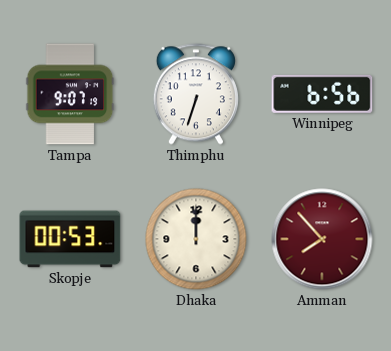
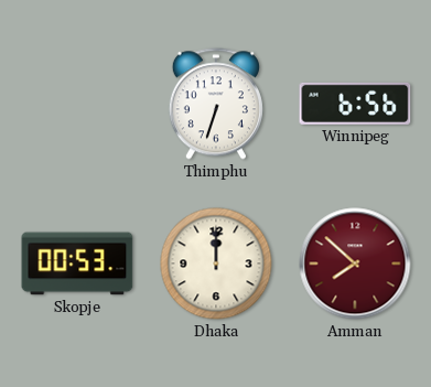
Tampa: 9:07 -> none
Amman: 7:53 -> 7:52
